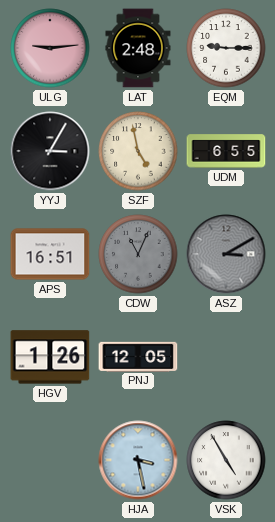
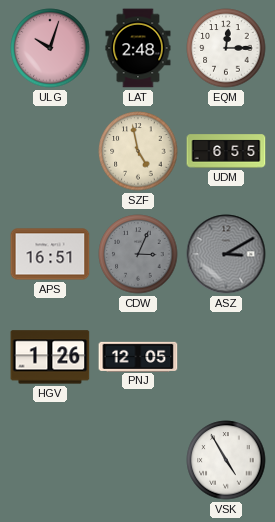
ULG: 9:14 -> 10:03
EQM: 9:15 -> 12:15
YYJ: 3:05 -> none
CDW: 11:04 -> 3:04
HJA: 3:28 -> none
